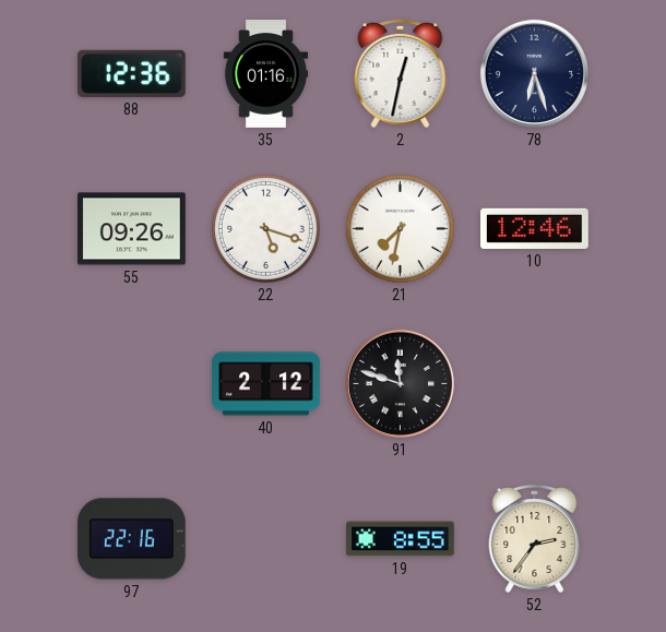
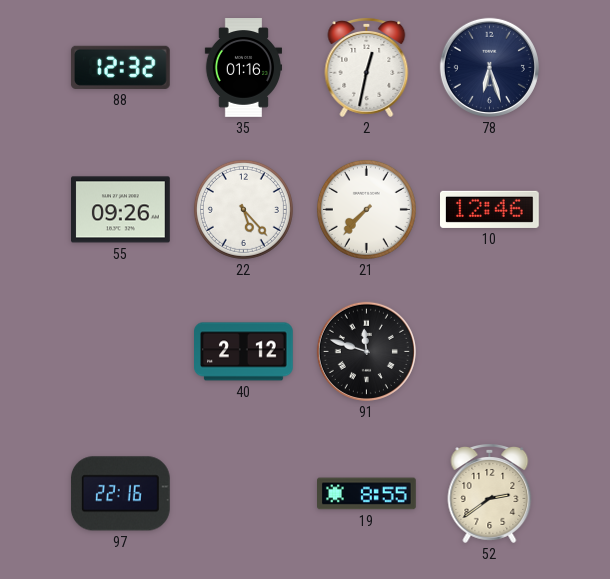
88: 12:36 -> 12:32
22: 5:18 -> 5:23
21: 7:32 -> 7:37
52: 2:36 -> 2:39
